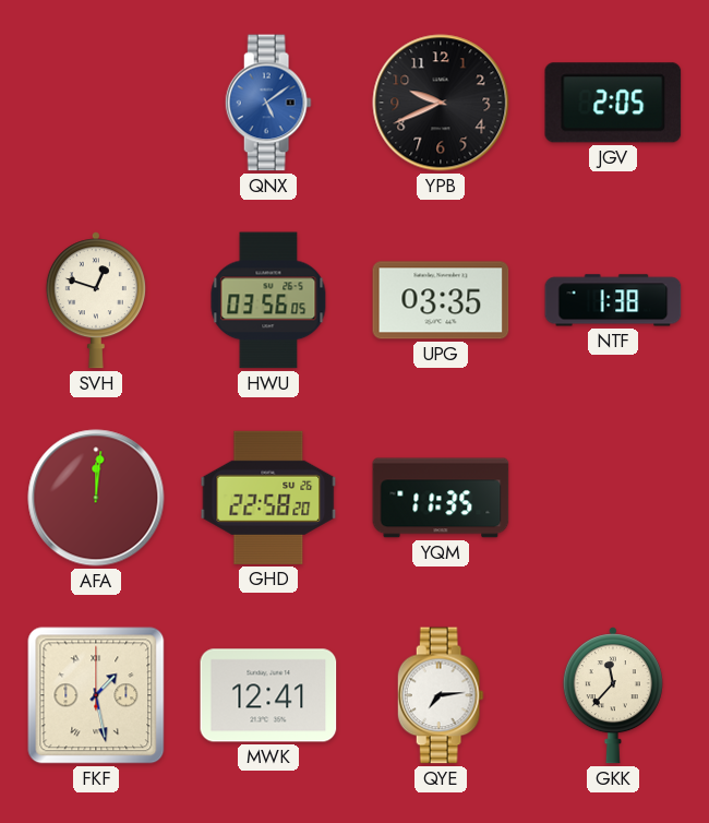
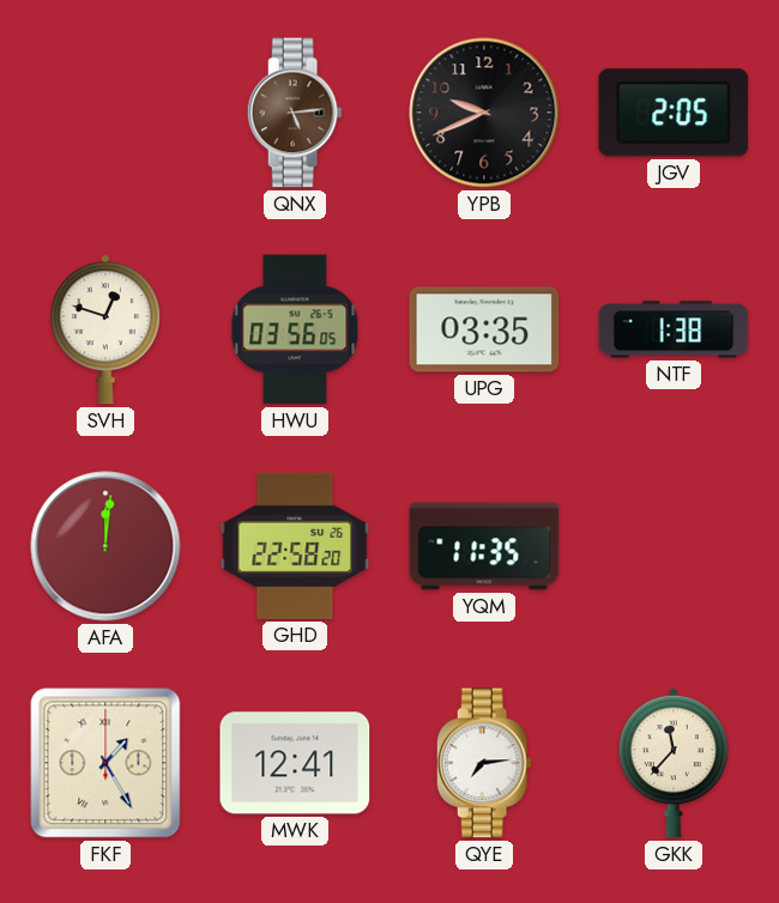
QNX: 5:09 -> 5:14
QNX dial: blue -> brown
FKF: 1:28 -> 1:25
